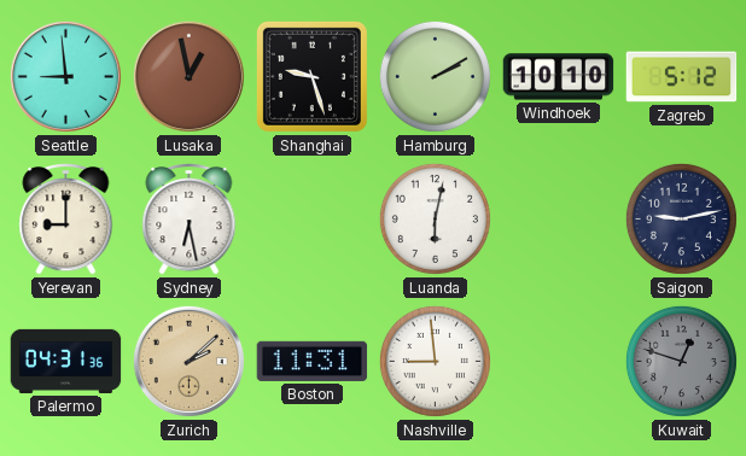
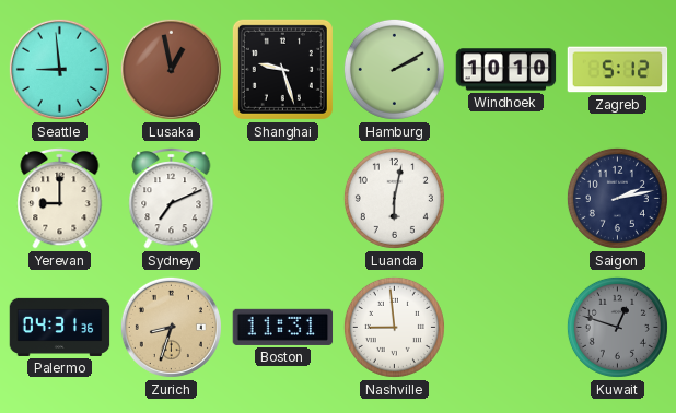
Sydney: 6:28 -> 7:11
Saigon: 9:13 -> 2:13
Zurich: 2:08 -> 8:33
